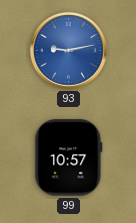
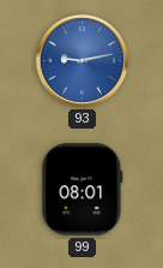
99: 10:57 -> 08:01
